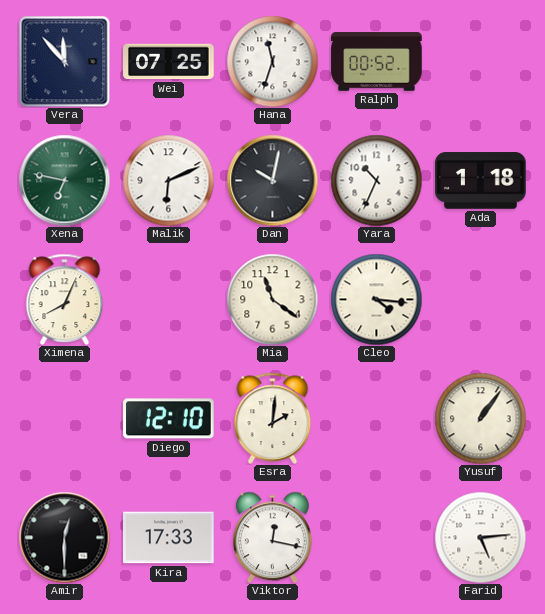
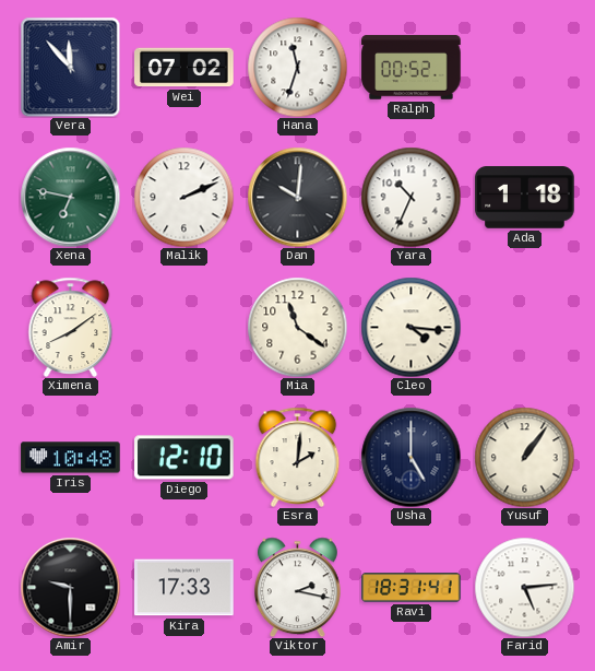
Wei: 07:25 -> 07:02
Malik: 6:11 -> 2:11
Dan: 10:02 -> 10:01
Ximena: 8:04 -> 8:09
Iris: none -> 10:48
Usha: none -> 5:00
Amir: 12:30 -> 9:30
Viktor: 12:17 -> 2:17
Ravi: none -> 18:31
